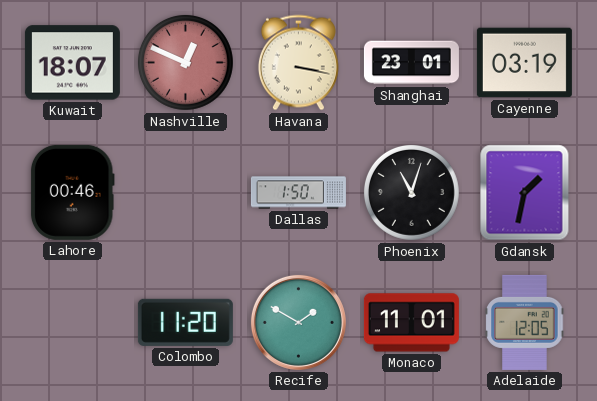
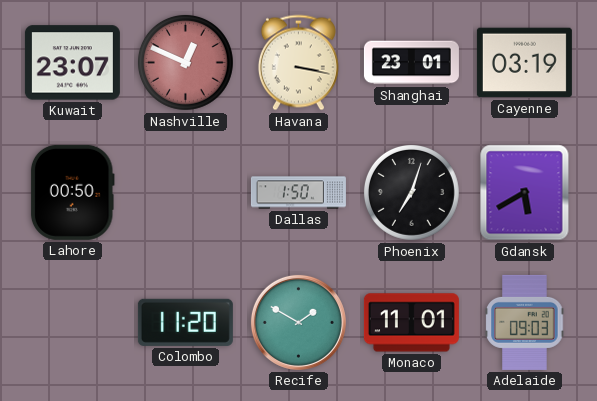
Kuwait: 18:07 -> 23:07
Lahore: 00:46 -> 00:50
Phoenix: 11:03 -> 7:03
Gdansk: 1:32 -> 5:40
Adelaide: 12:05 -> 09:03
